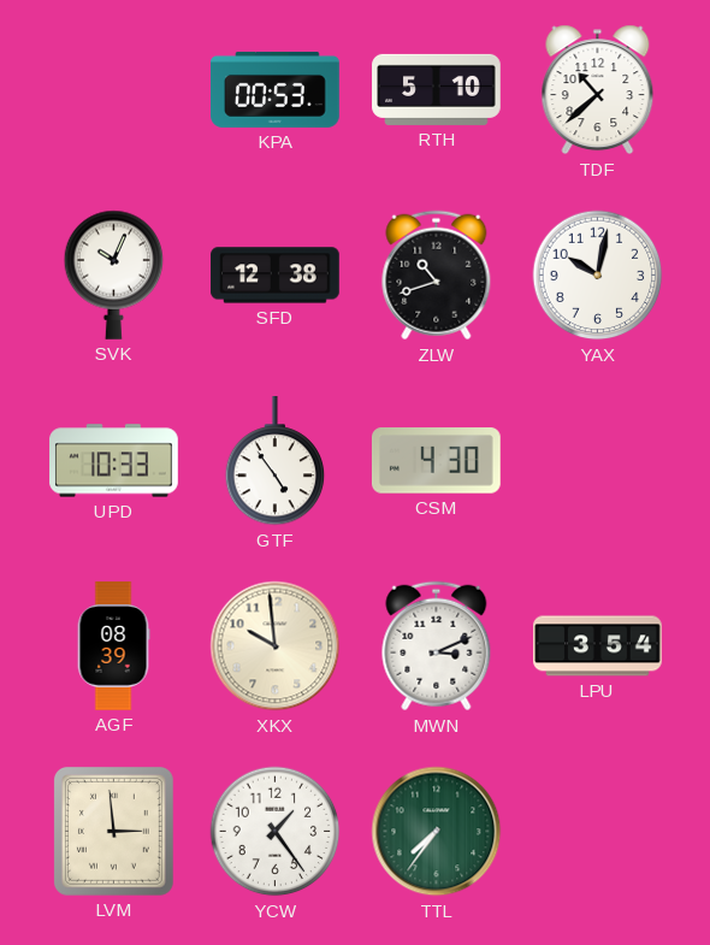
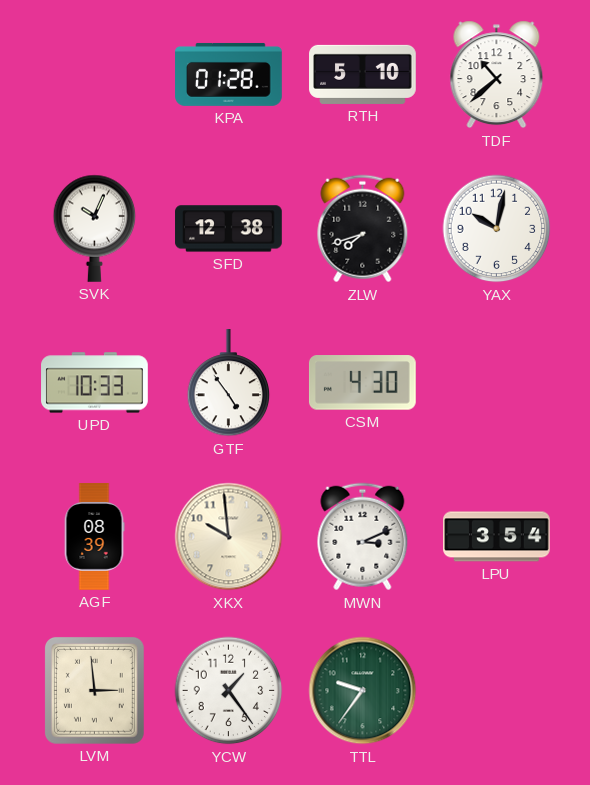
KPA: 00:53 -> 01:28
ZLW: 10:42 -> 7:42
TTL: 7:36 -> 9:36
